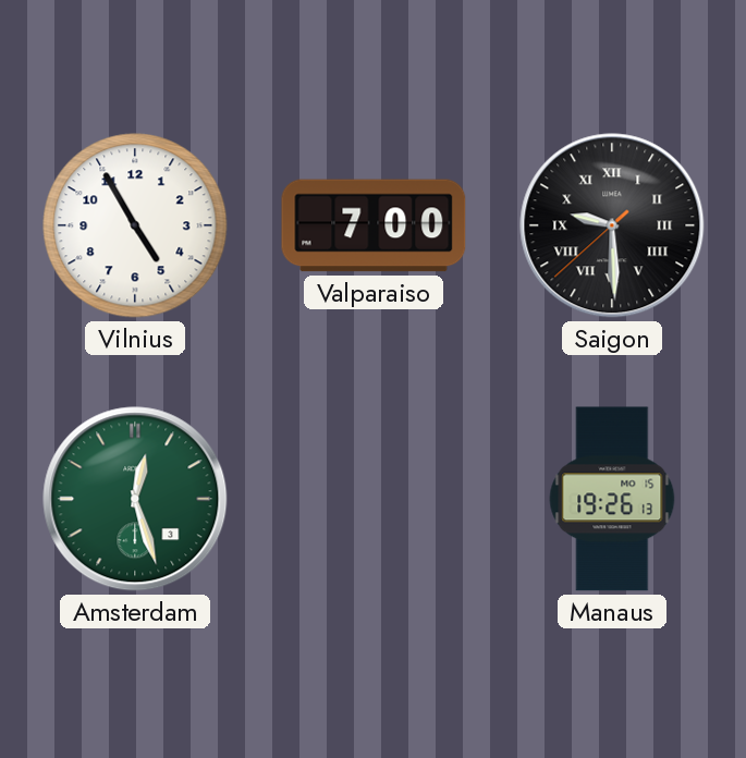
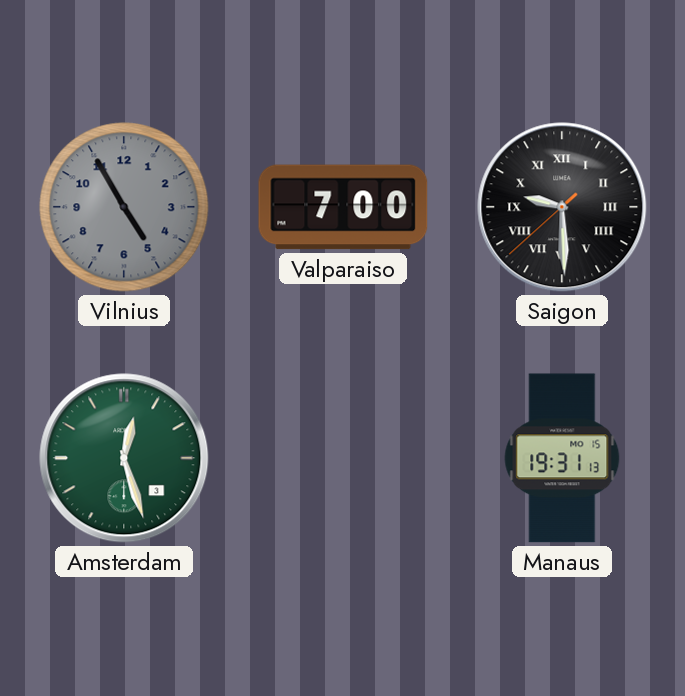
Vilnius dial: white -> grey
Manaus: 19:26 -> 19:31
